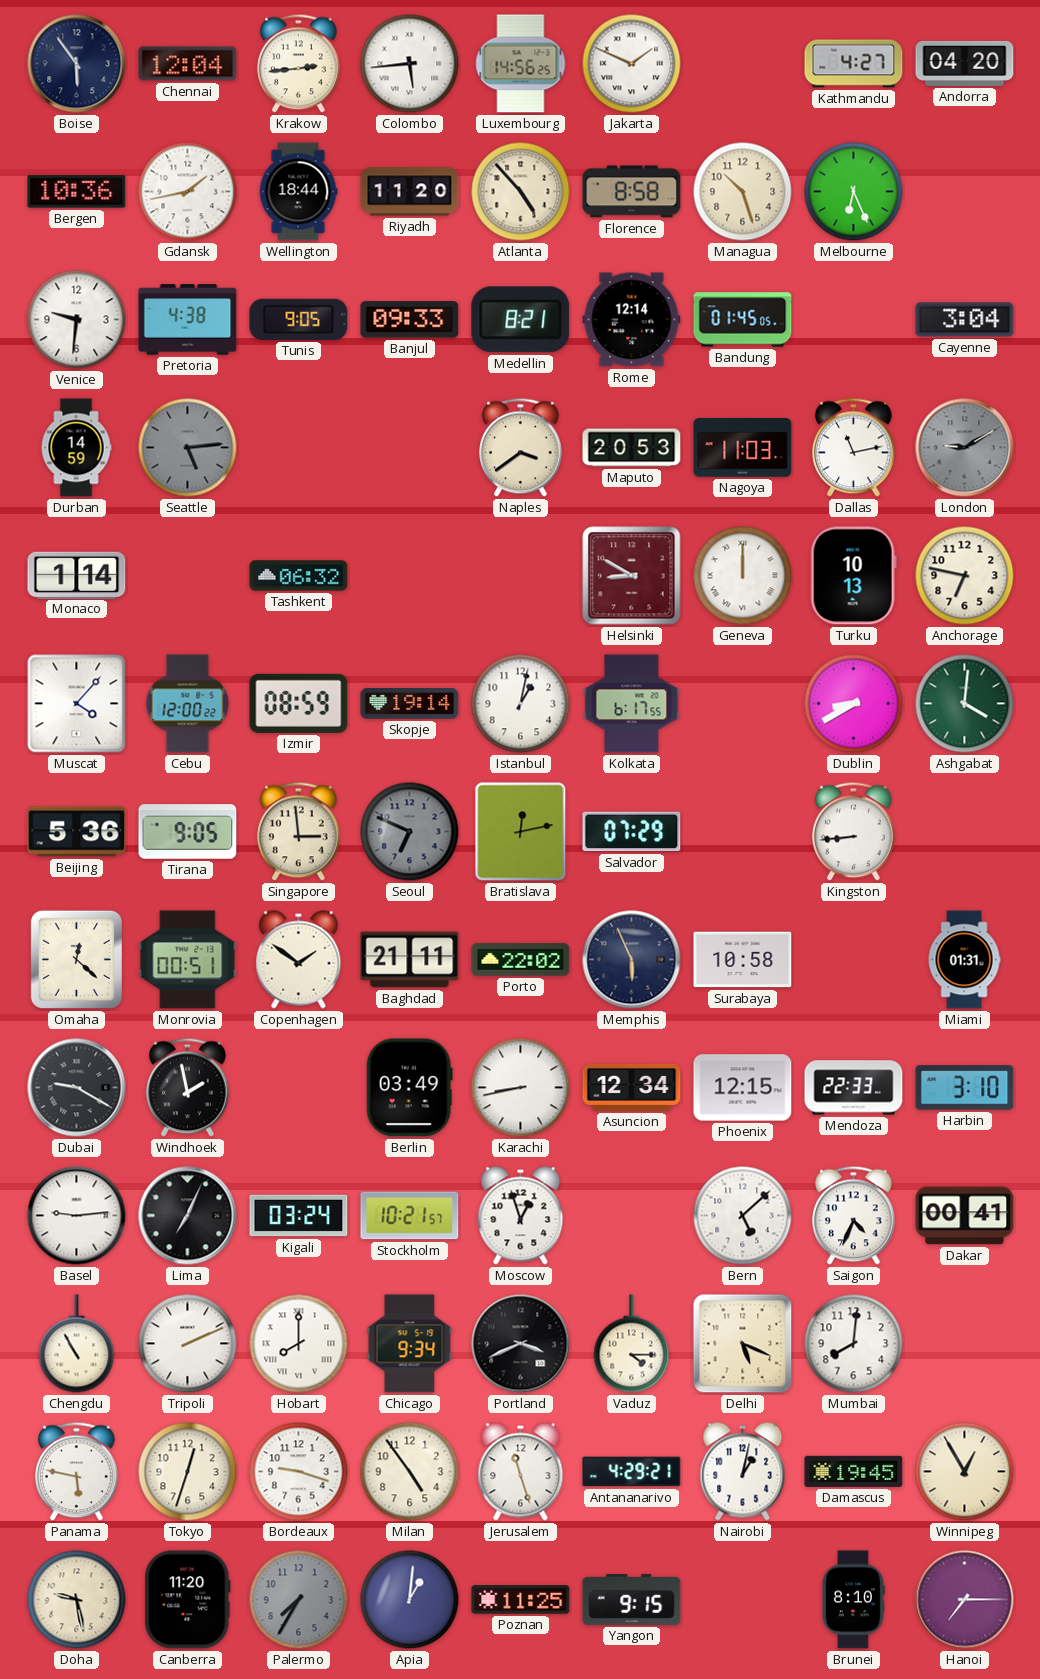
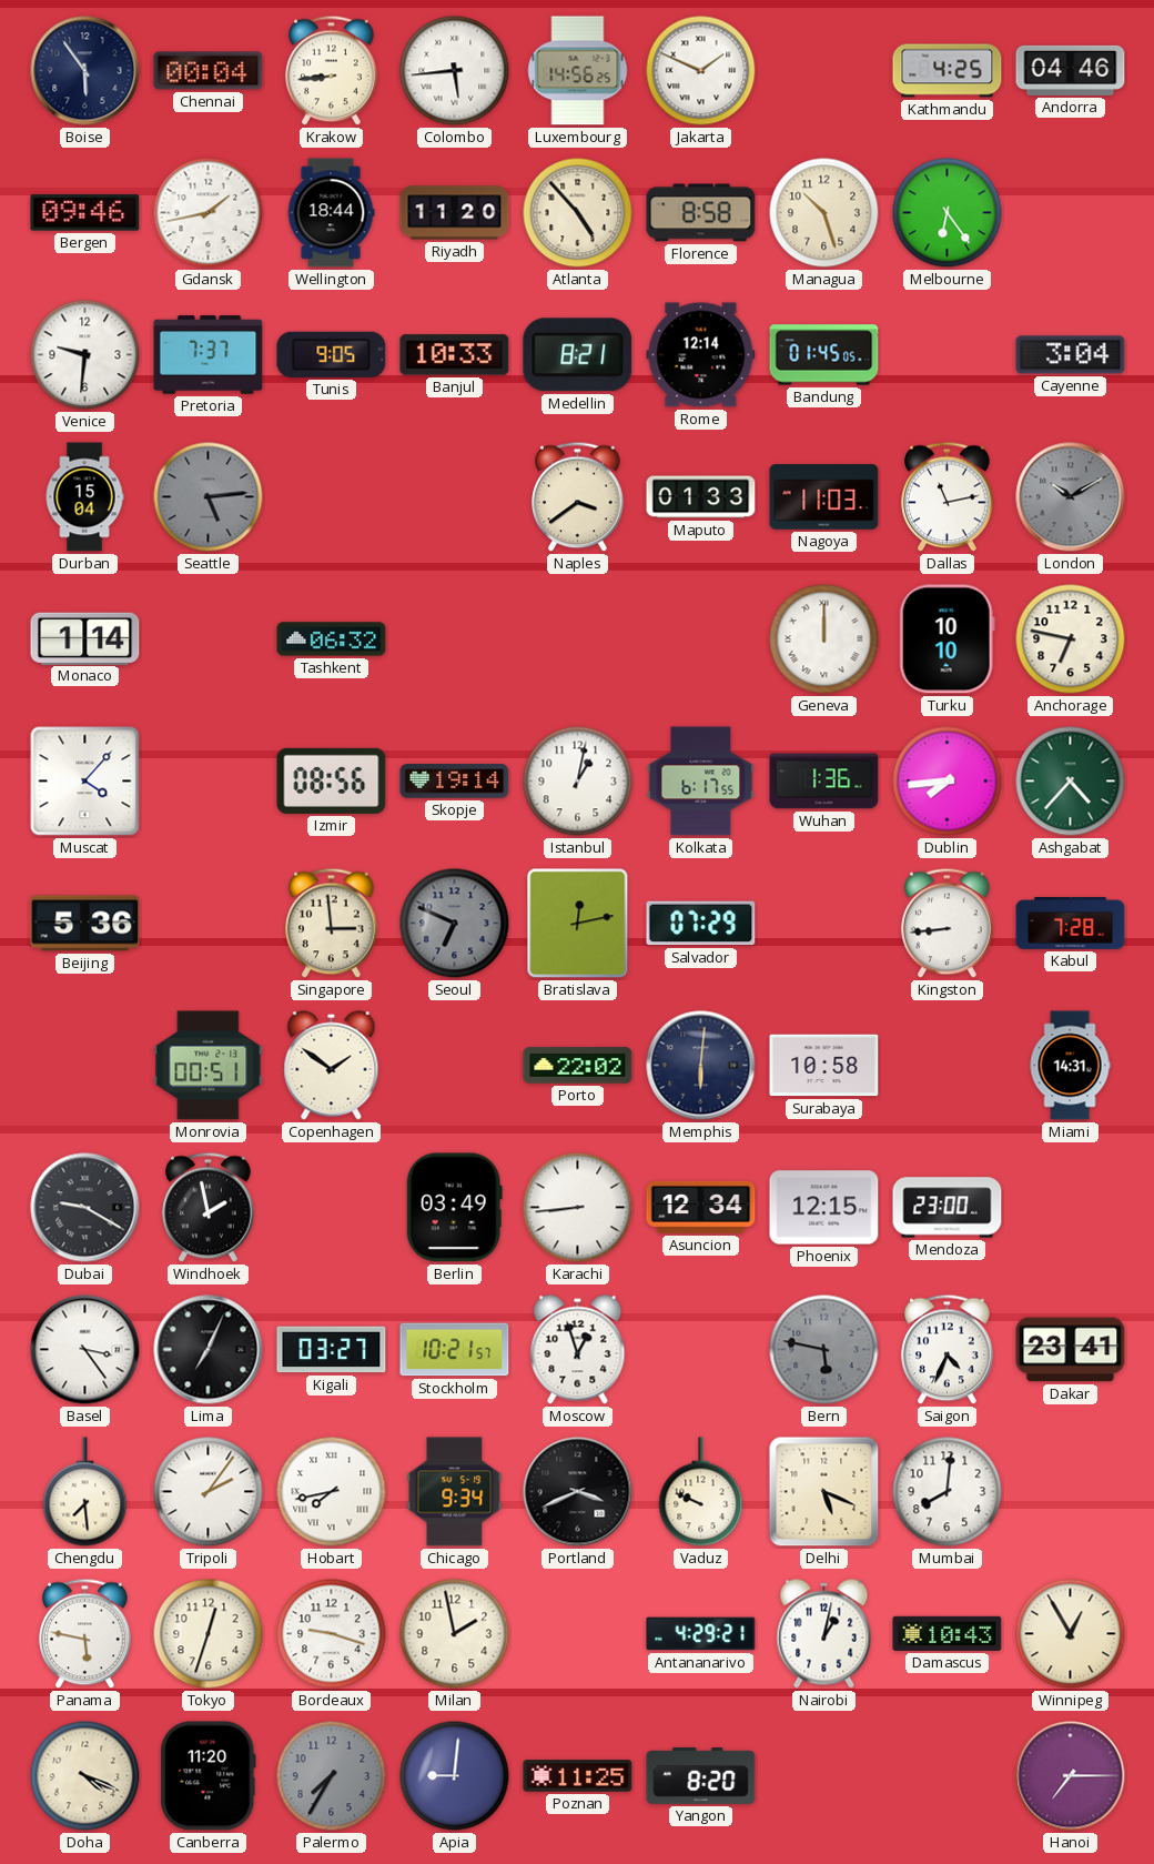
Chennai: 12:04 -> 00:04
Krakow: 2:44 -> 8:44
Kathmandu: 4:27 -> 4:25
Andorra: 04:20 -> 04:46
Bergen: 10:36 -> 09:46
Melbourne: 6:26 -> 6:24
Pretoria: 4:38 -> 7:37
Banjul: 09:33 -> 10:33
Durban: 14:59 -> 15:04
Maputo: 20:53 -> 01:33
London: 9:10 -> 10:10
Helsinki: 8:50 -> none
Turku: 10:13 -> 10:10
Cebu: 12:00 -> none
Izmir: 08:59 -> 08:56
Wuhan: none -> 1:36
Dublin: 8:40 -> 7:44
Ashgabat: 4:01 -> 4:37
Tirana: 9:05 -> none
Kabul: none -> 7:28
Omaha: 12:22 -> none
Baghdad: 21:11 -> none
Memphis: 5:56 -> 6:01
Miami: 01:31 -> 14:31
Karachi: 8:43 -> 8:44
Mendoza: 22:33 -> 23:00
Harbin: 3:10 -> none
Basel: 9:14 -> 3:24
Kigali: 03:24 -> 03:27
Bern: 5:08 -> 5:47
Bern dial: white -> grey
Dakar: 00:41 -> 23:41
Chengdu: 10:55 -> 7:29
Tripoli: 2:11 -> 2:06
Hobart: 8:00 -> 7:43
Vaduz: 4:15 -> 9:49
Milan: 4:54 -> 1:58
Jerusalem: 11:27 -> none
Damascus: 19:45 -> 10:43
Doha: 9:28 -> 4:19
Apia: 1:01 -> 9:01
Yangon: 9:15 -> 8:20
Brunei: 8:10 -> none
